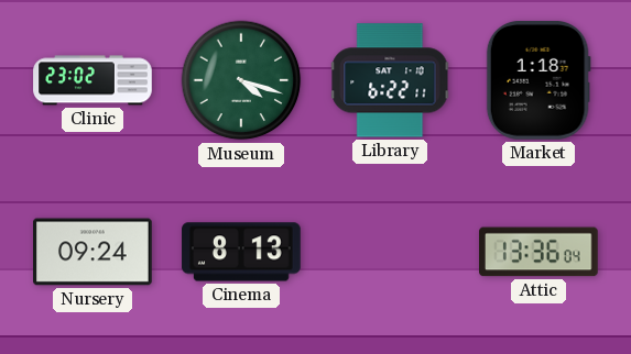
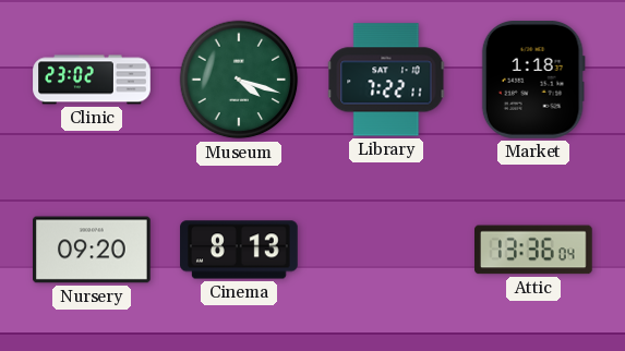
Library: 6:22 -> 7:22
Nursery: 09:24 -> 09:20
